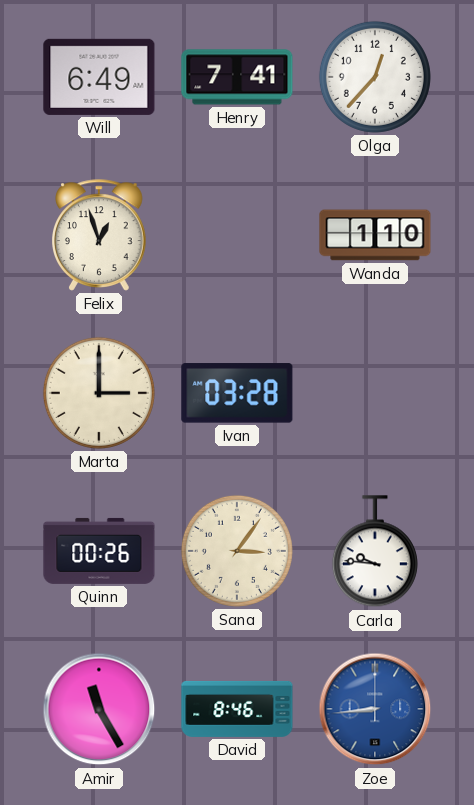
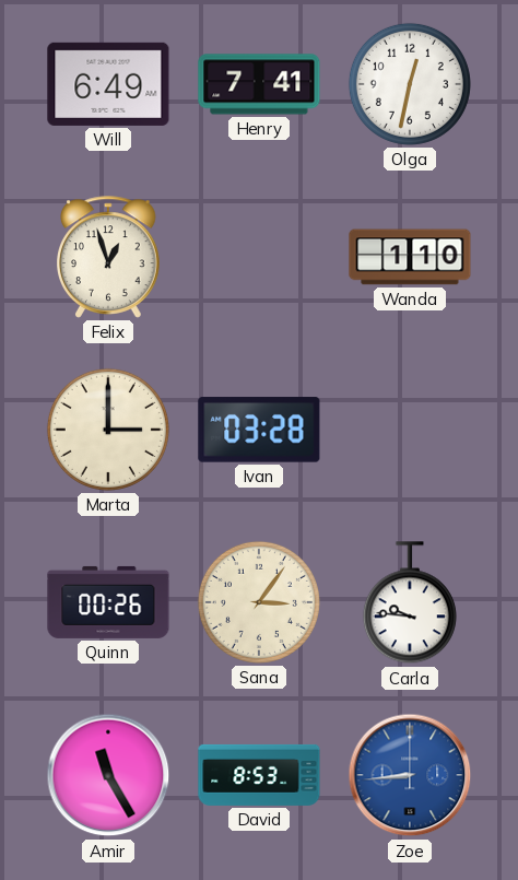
Olga: 12:37 -> 12:32
David: 8:46 -> 8:53
